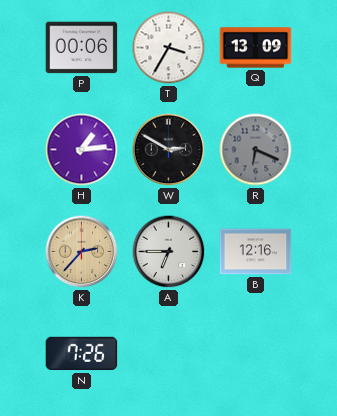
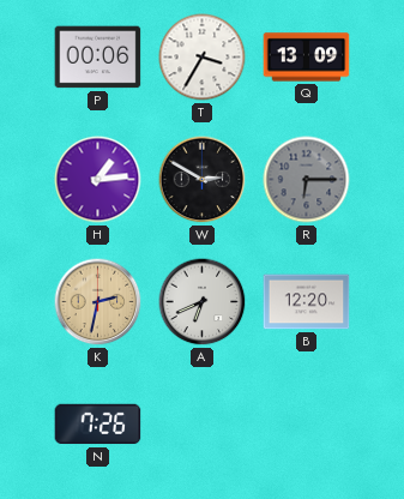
R: 6:19 -> 6:15
K: 2:37 -> 2:32
A: 6:45 -> 6:41
B: 12:16 -> 12:20
